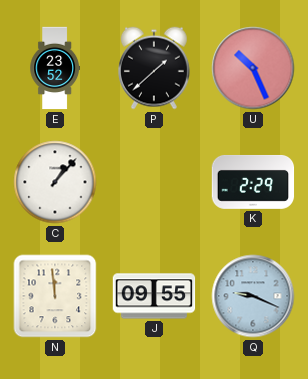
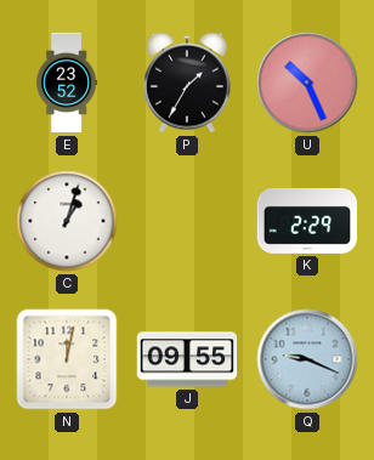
P: 1:38 -> 1:35
C: 1:07 -> 1:03
N: 11:59 -> 12:02
